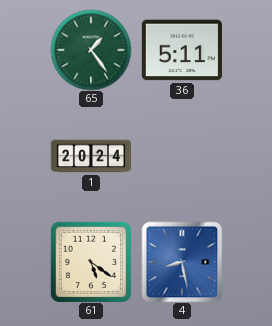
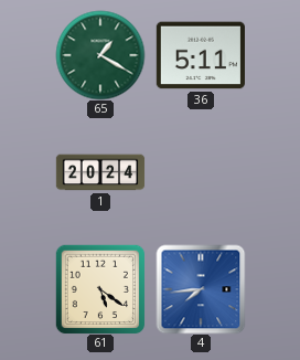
65: 1:24 -> 1:20
4: 8:28 -> 7:44
